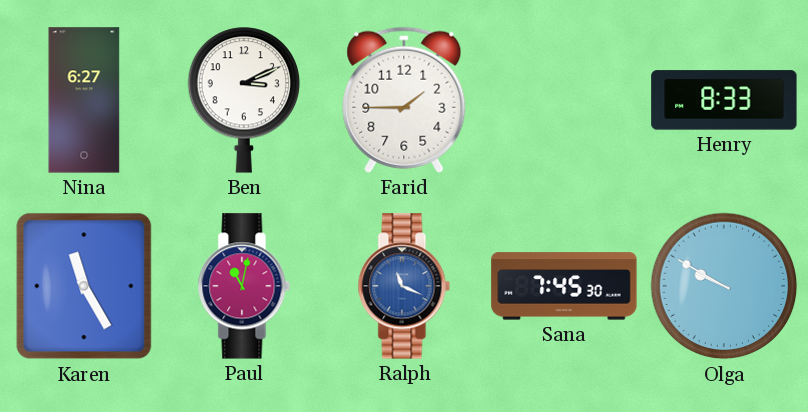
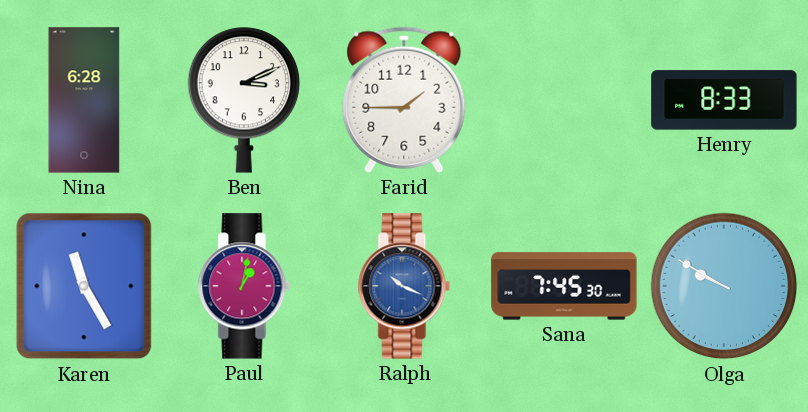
Nina: 6:27 -> 6:28
Paul: 11:02 -> 1:02
Ralph: 11:19 -> 10:19
